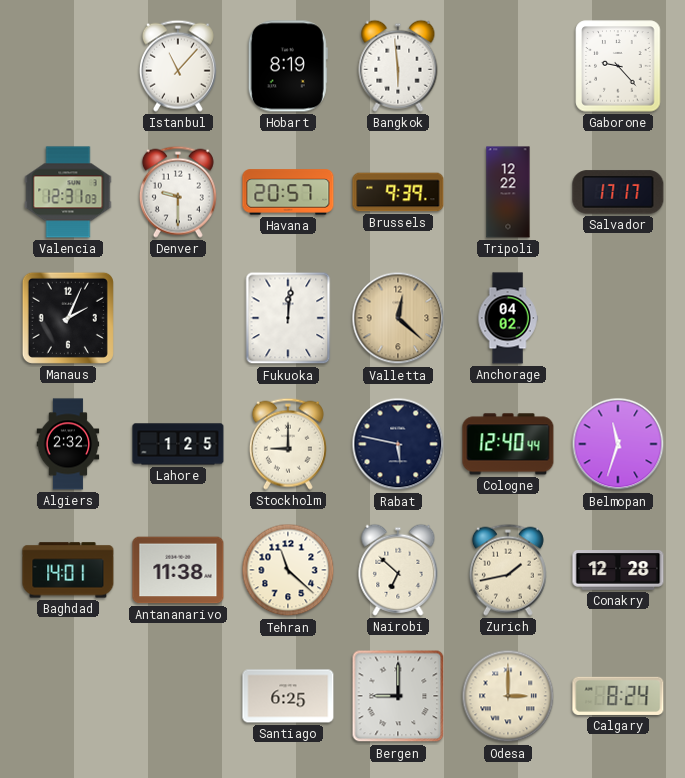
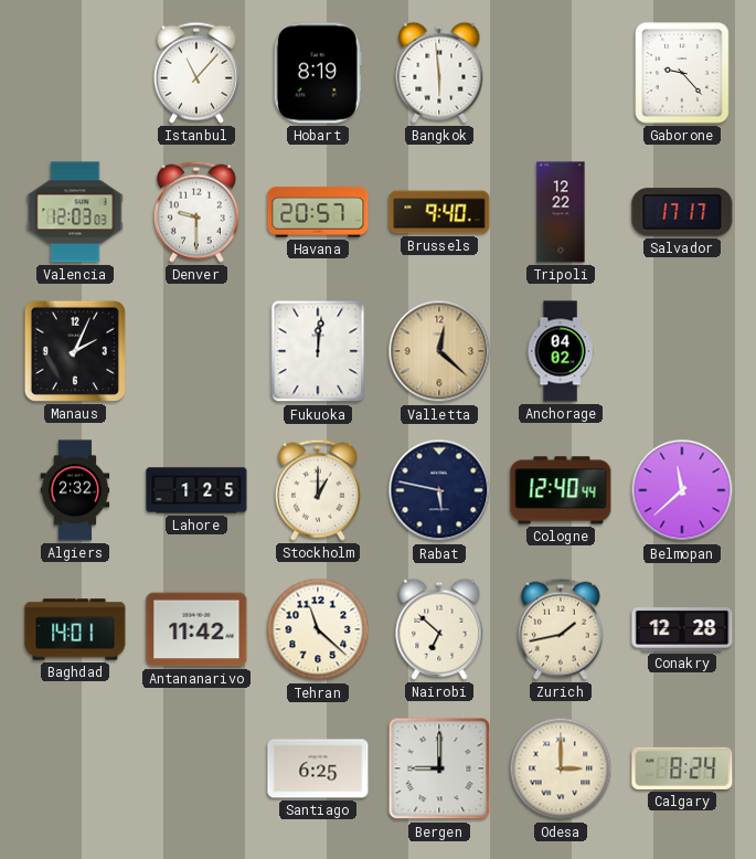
Valencia: 12:31 -> 12:03
Brussels: 9:39 -> 9:40
Stockholm: 9:00 -> 1:00
Belmopan: 11:33 -> 11:38
Antananarivo: 11:38 -> 11:42
